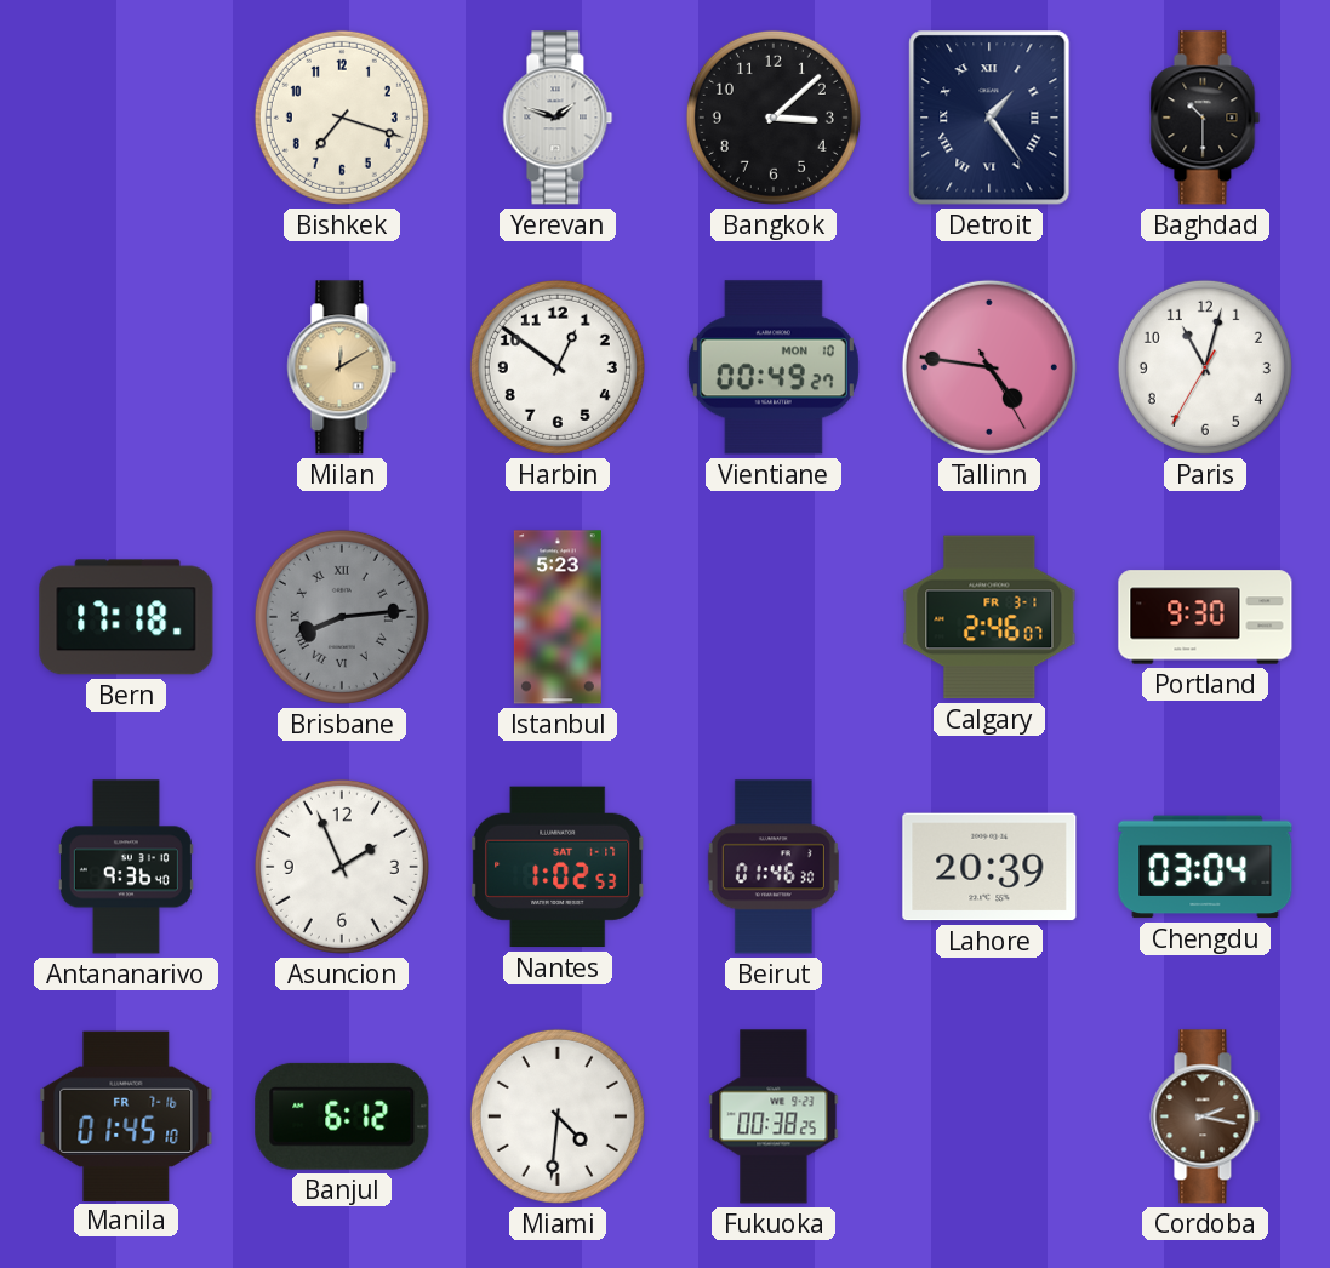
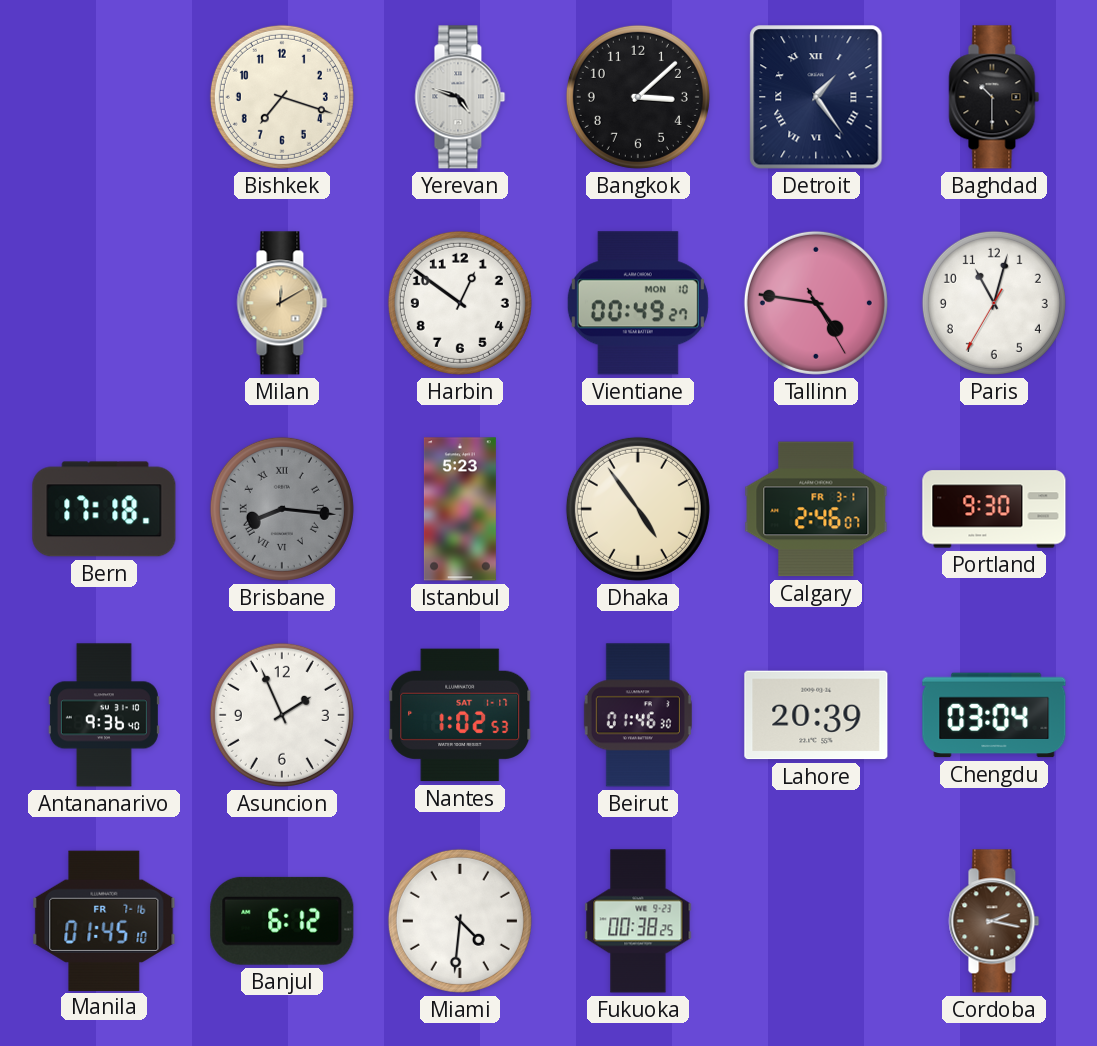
Yerevan: 1:48 -> 4:48
Brisbane: 8:14 -> 8:16
Dhaka: none -> 4:54
